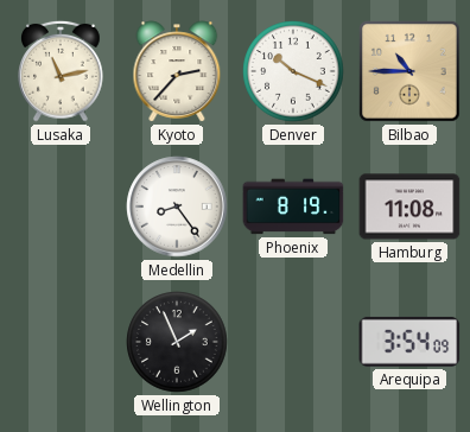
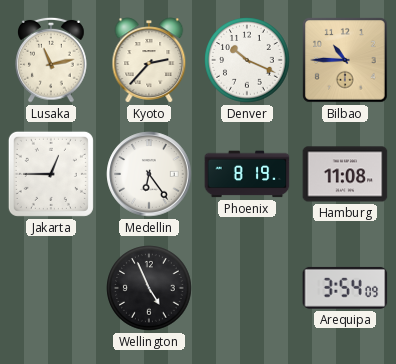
Jakarta: none -> 12:45
Medellin: 8:24 -> 6:24
Wellington: 1:56 -> 4:56
